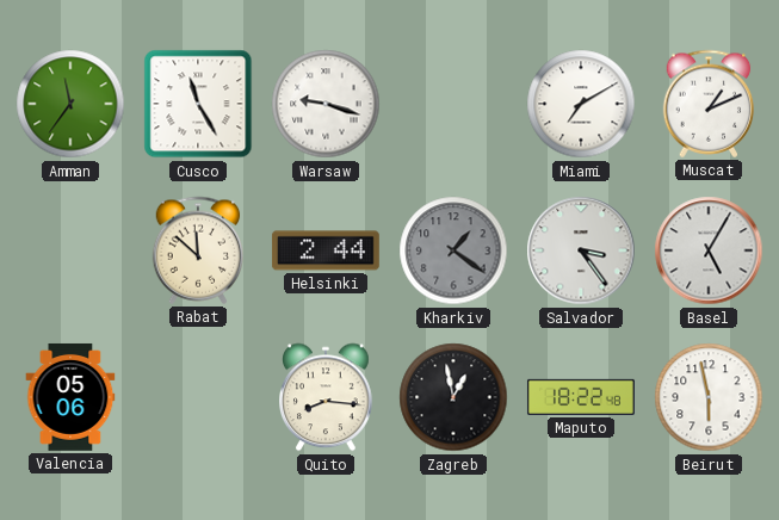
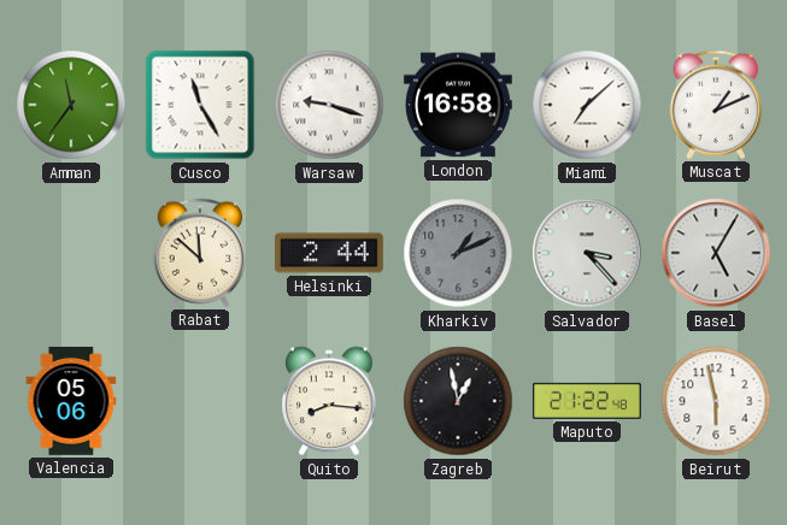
London: none -> 16:58
Miami: 7:10 -> 7:08
Kharkiv: 1:21 -> 1:11
Salvador: 3:24 -> 3:23
Maputo: 18:22 -> 21:22
